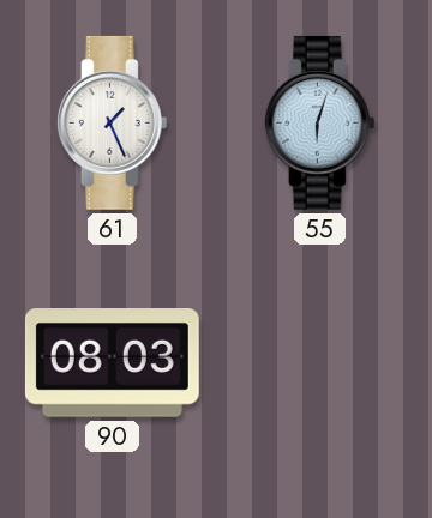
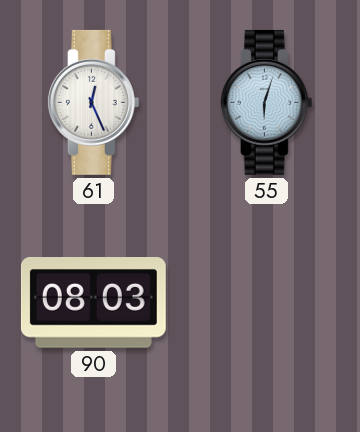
61: 1:26 -> 12:26
